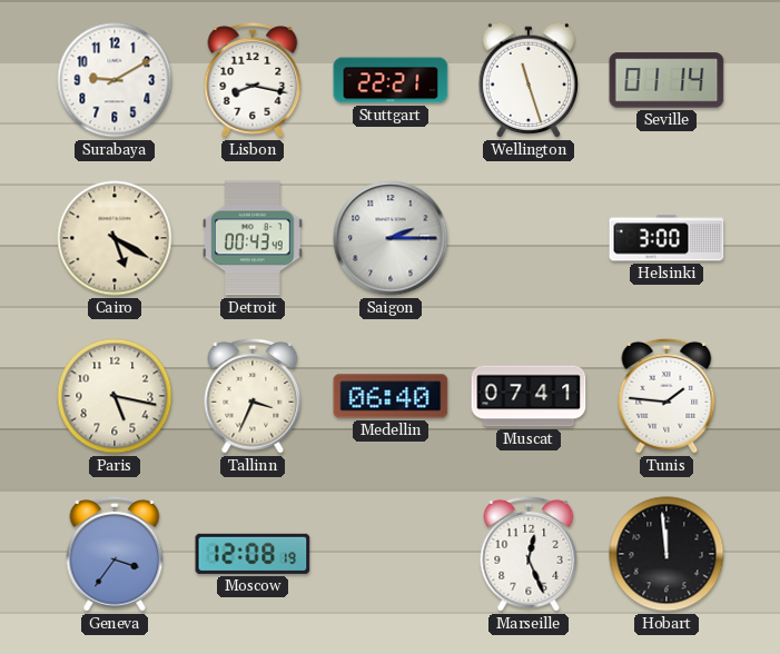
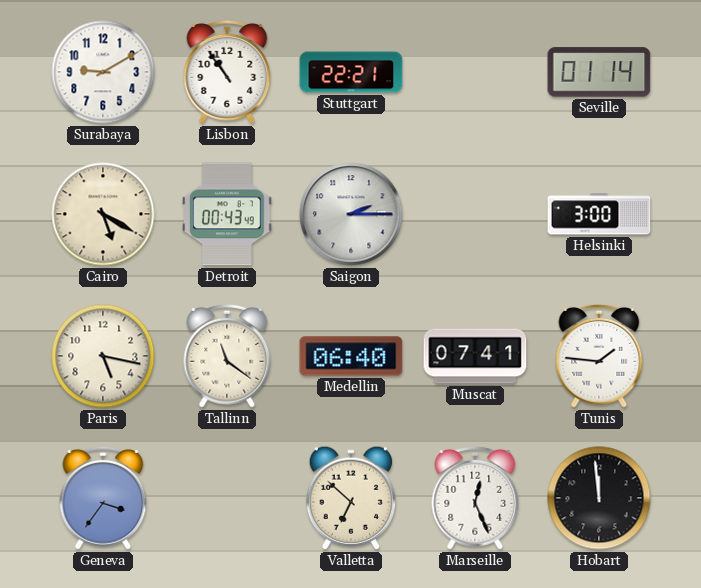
Lisbon: 8:17 -> 10:54
Wellington: 11:27 -> none
Tallinn: 3:34 -> 11:21
Moscow: 12:08 -> none
Valletta: none -> 6:52
